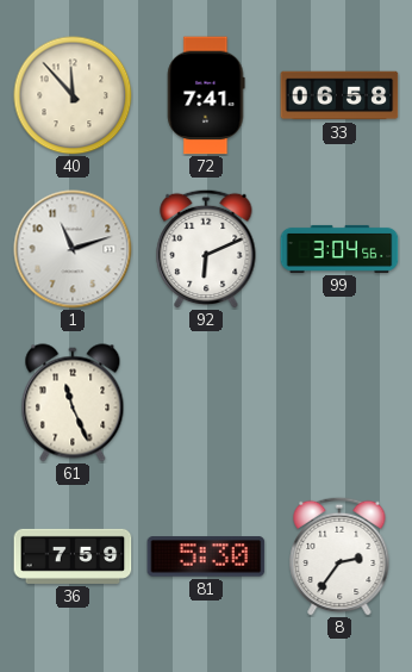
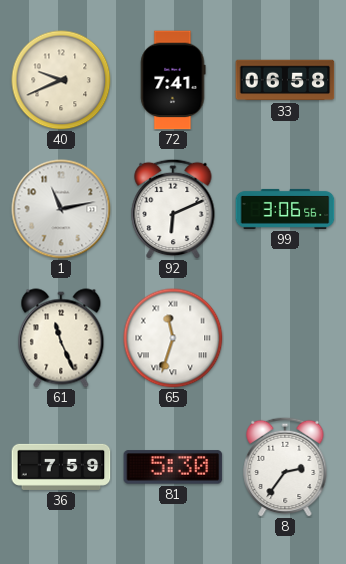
40: 11:53 -> 9:41
1: 11:12 -> 11:13
99: 3:04 -> 3:06
65: none -> 11:33
